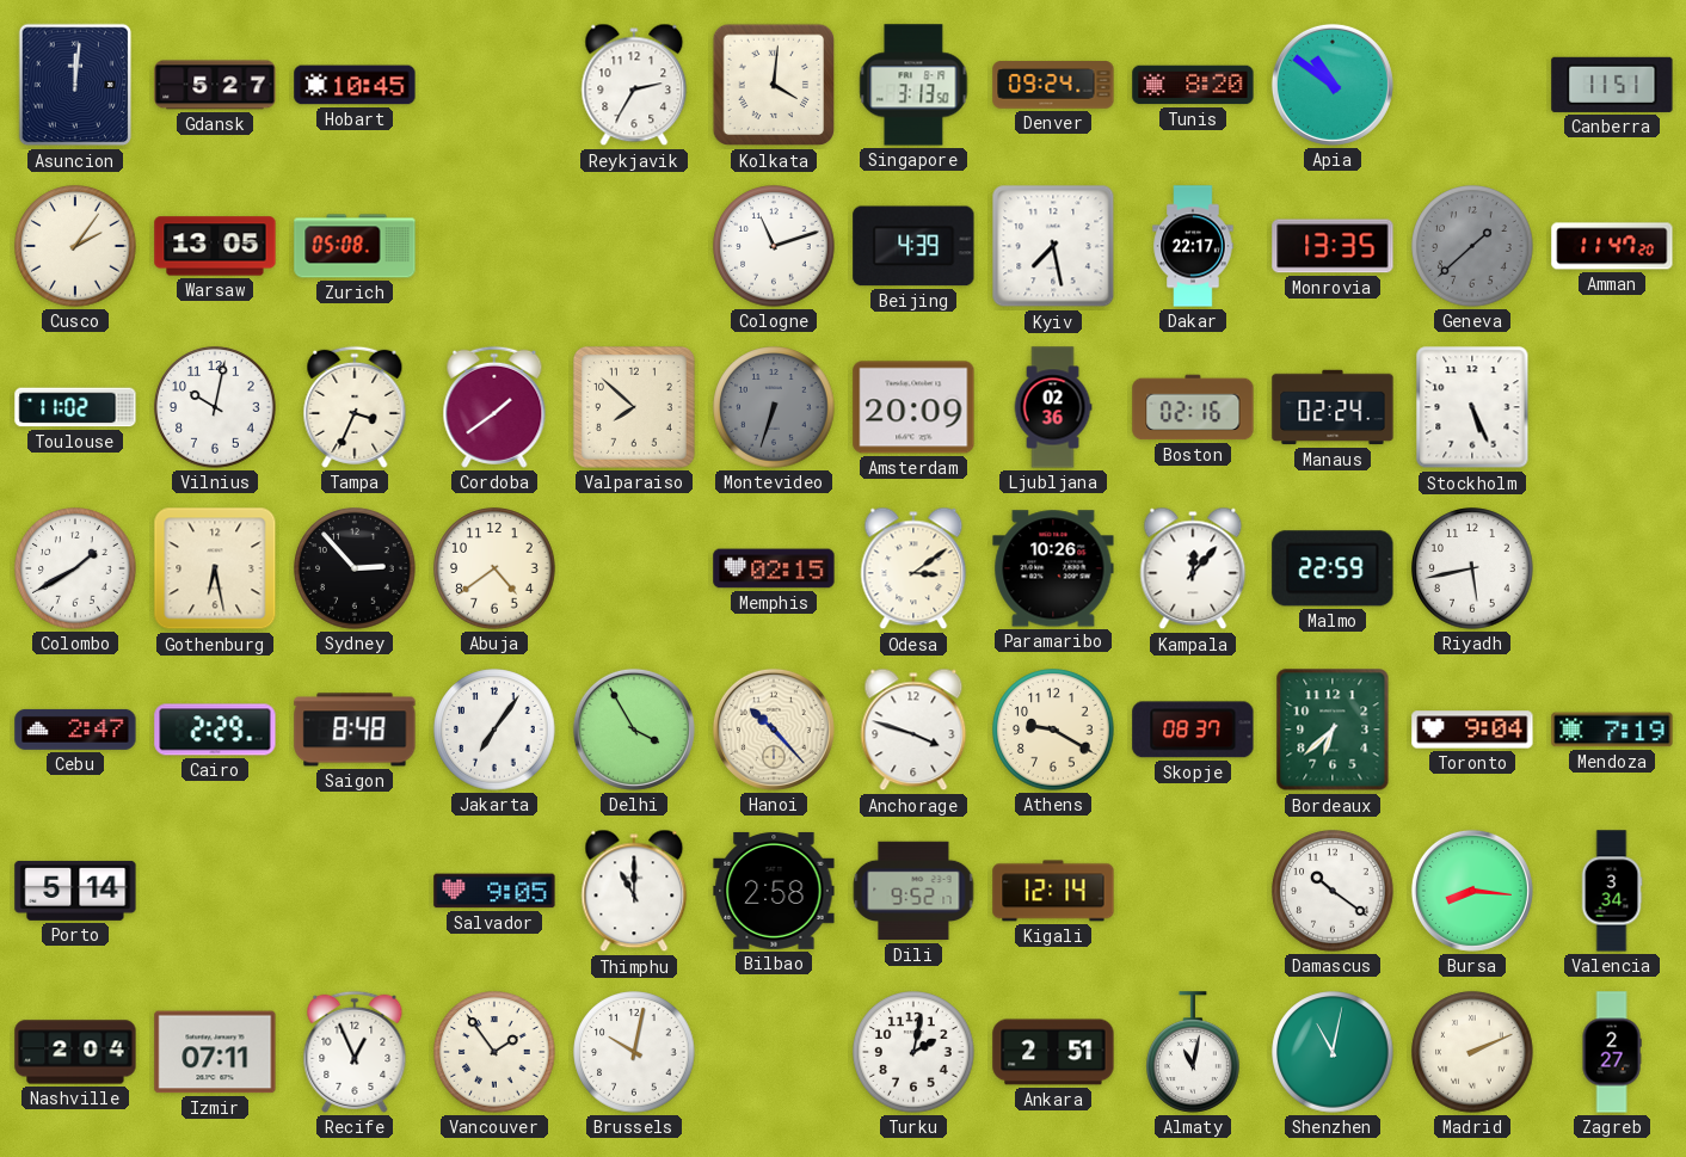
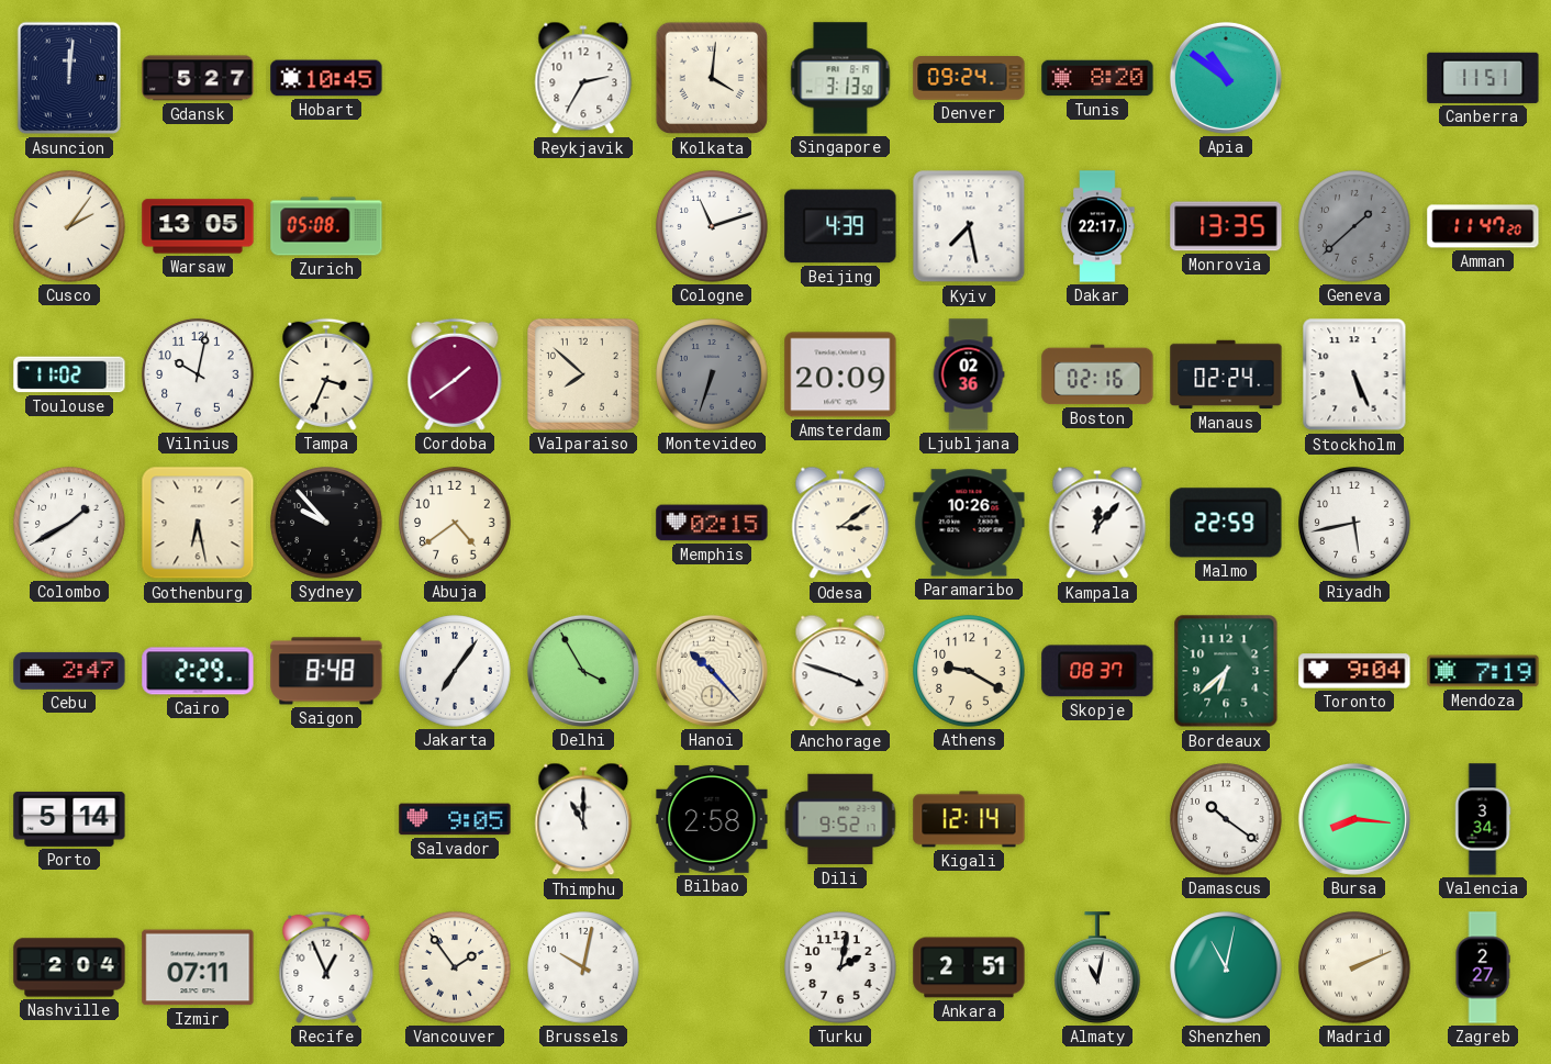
Sydney: 2:53 -> 9:53
